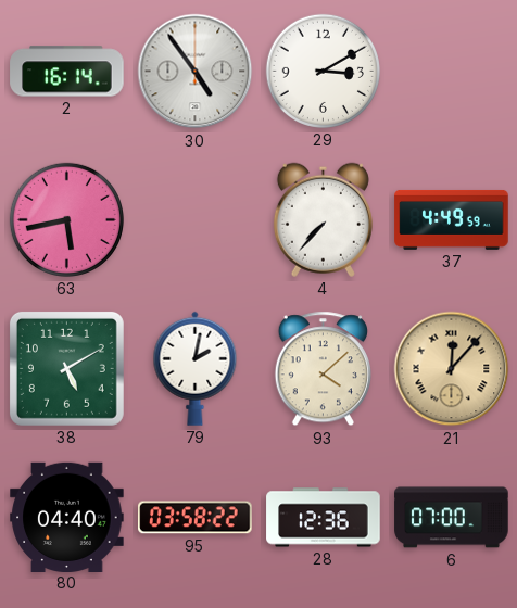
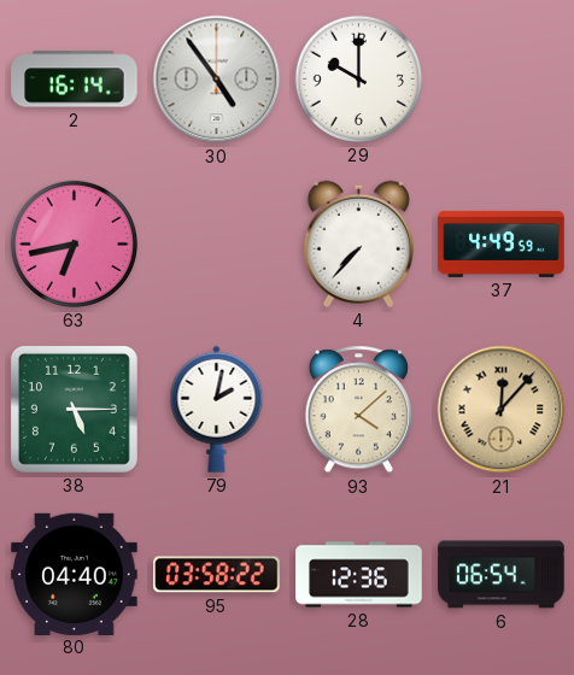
29: 3:10 -> 10:00
63: 5:43 -> 6:43
38: 5:10 -> 5:15
6: 07:00 -> 06:54
